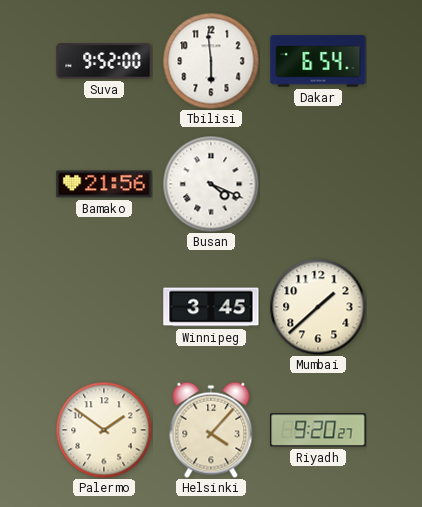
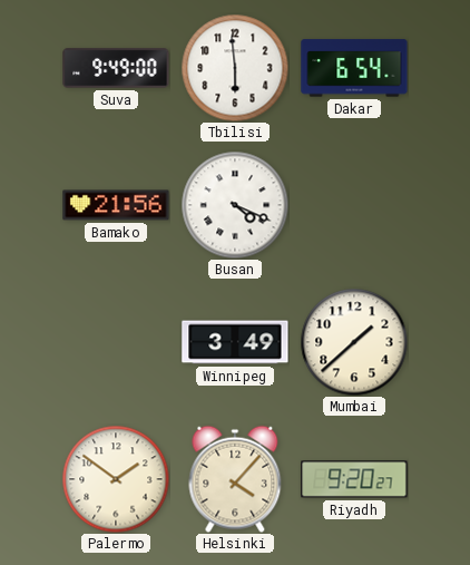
Suva: 9:52 -> 9:49
Winnipeg: 3:45 -> 3:49
